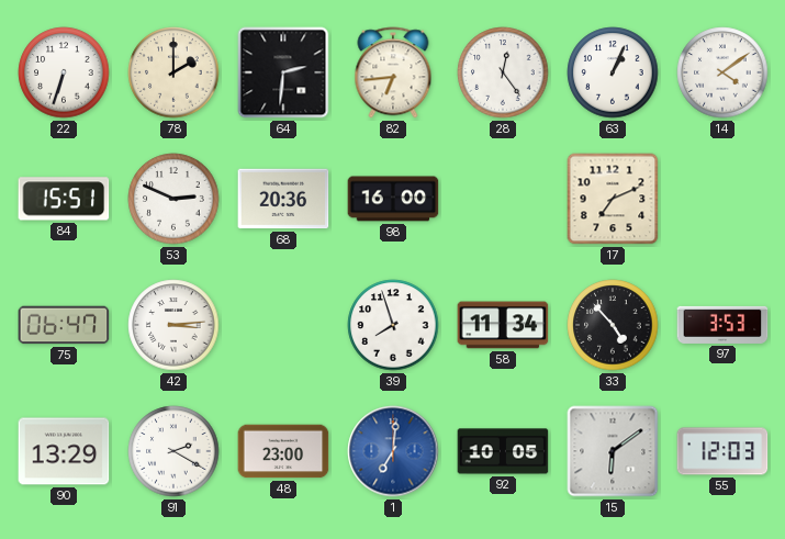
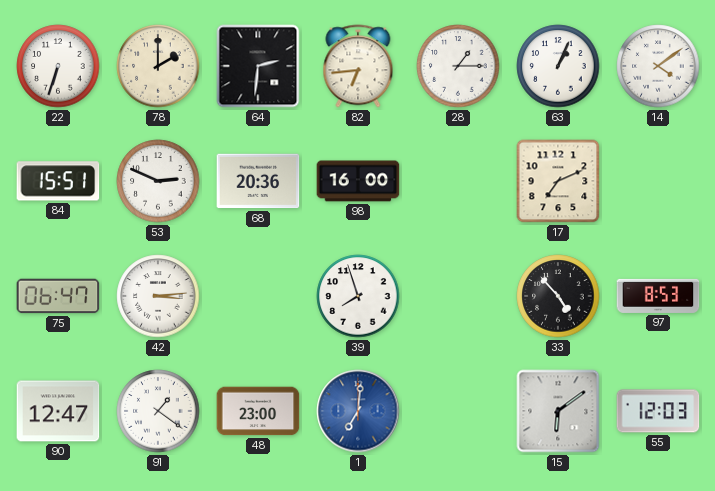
28: 12:24 -> 1:15
58: 11:34 -> none
97: 3:53 -> 8:53
90: 13:29 -> 12:47
91: 2:20 -> 1:21
92: 10:05 -> none
